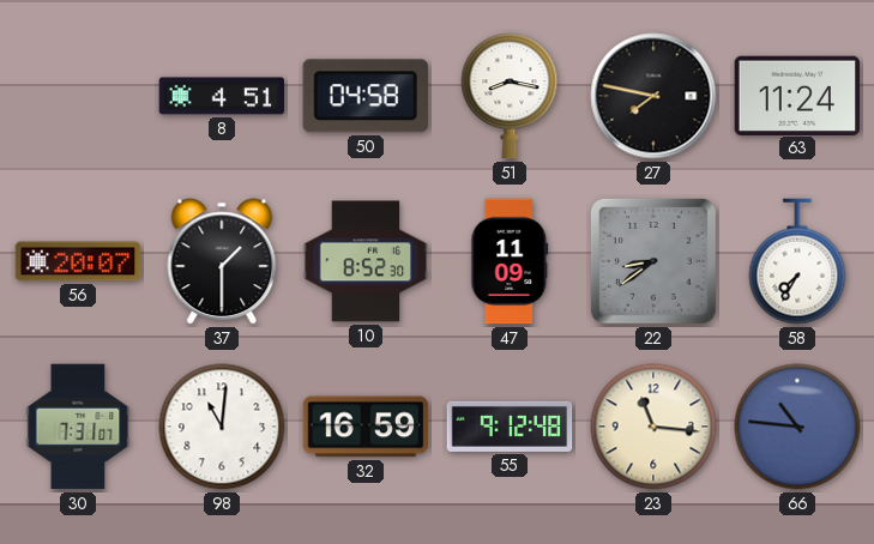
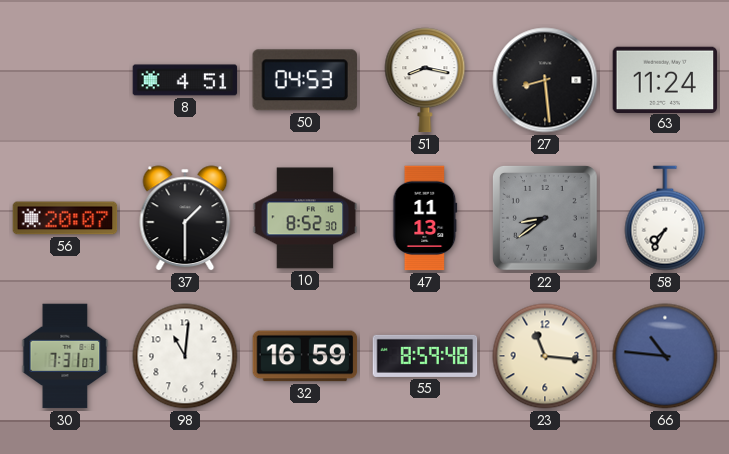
50: 04:58 -> 04:53
27: 7:47 -> 8:29
47: 11:09 -> 11:13
55: 9:12 -> 8:59
